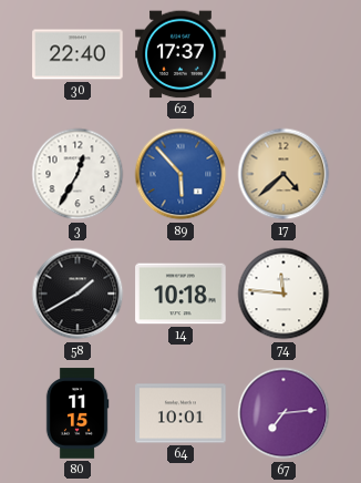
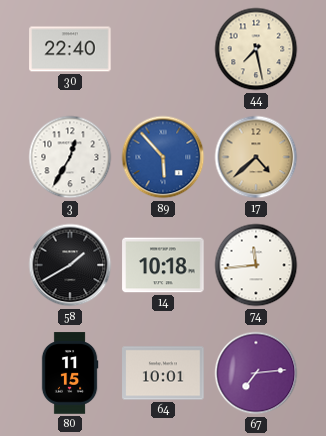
62: 17:37 -> none
44: none -> 7:28
74: 11:46 -> 11:44
